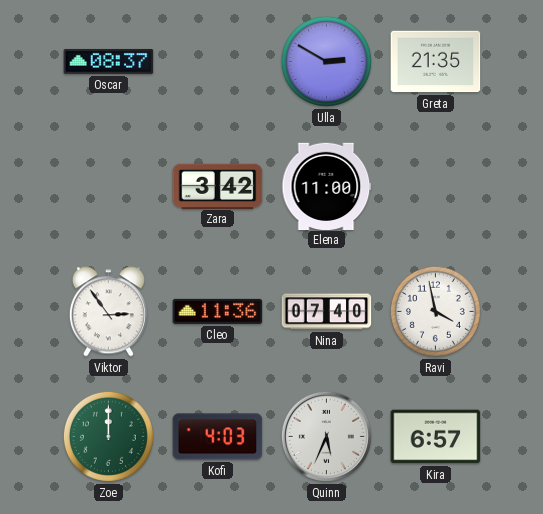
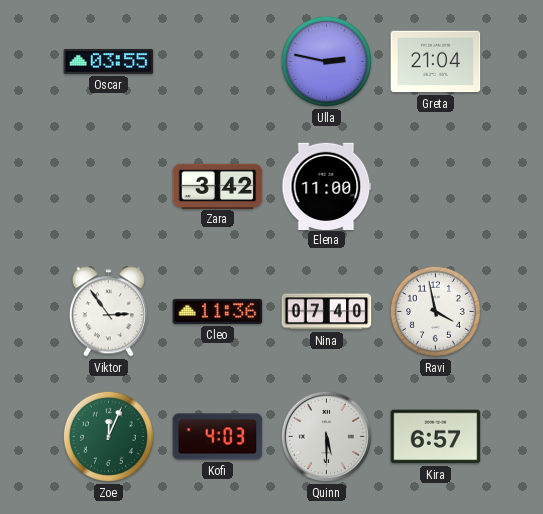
Oscar: 08:37 -> 03:55
Ulla: 2:50 -> 2:47
Greta: 21:35 -> 21:04
Zoe: 12:00 -> 12:04
Quinn: 5:34 -> 5:30
